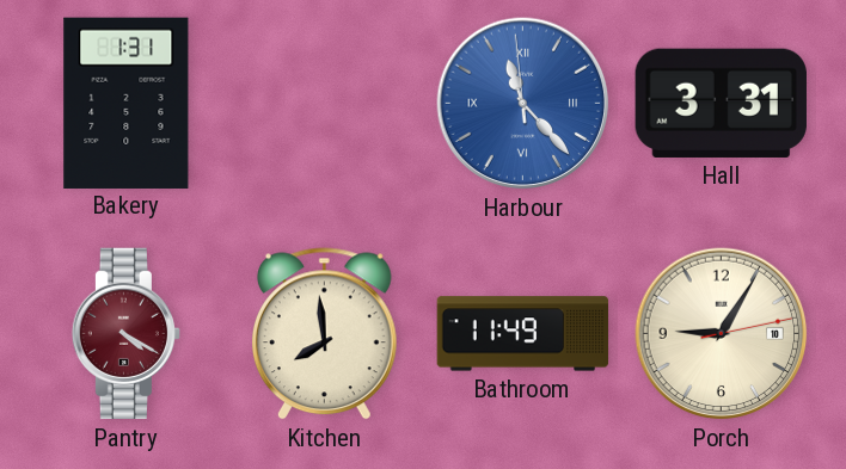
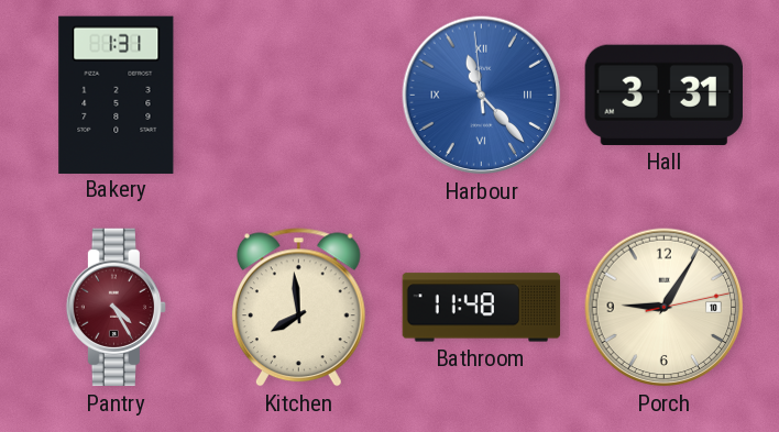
Pantry: 4:20 -> 4:25
Bathroom: 11:49 -> 11:48
